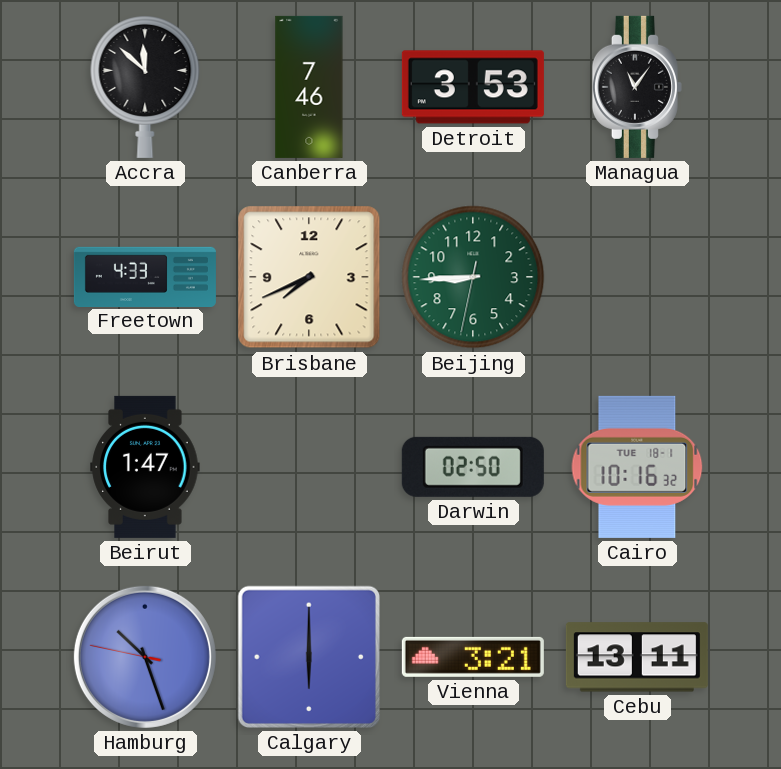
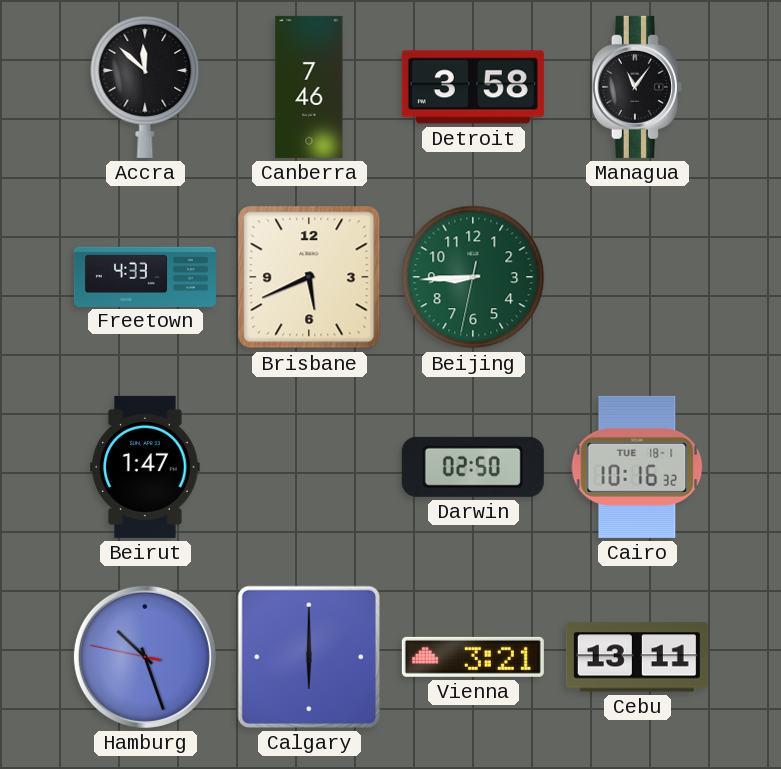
Detroit: 3:53 -> 3:58
Brisbane: 7:41 -> 5:41
